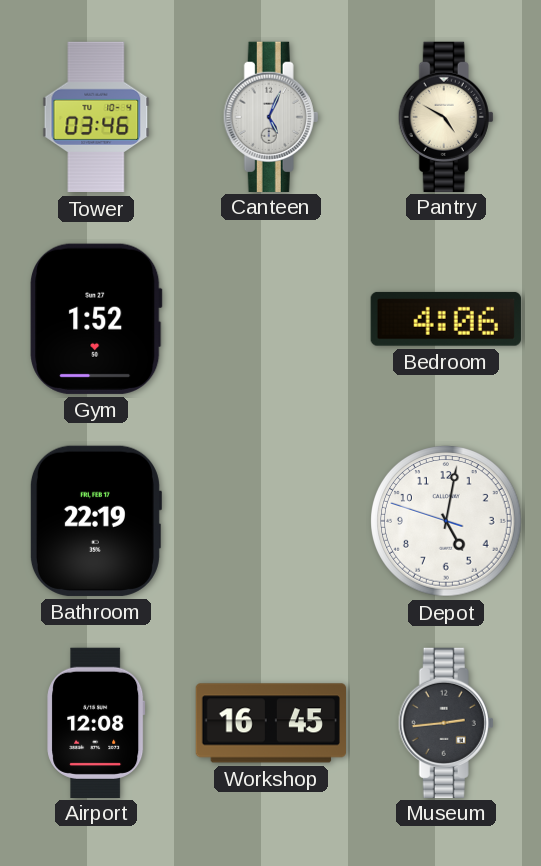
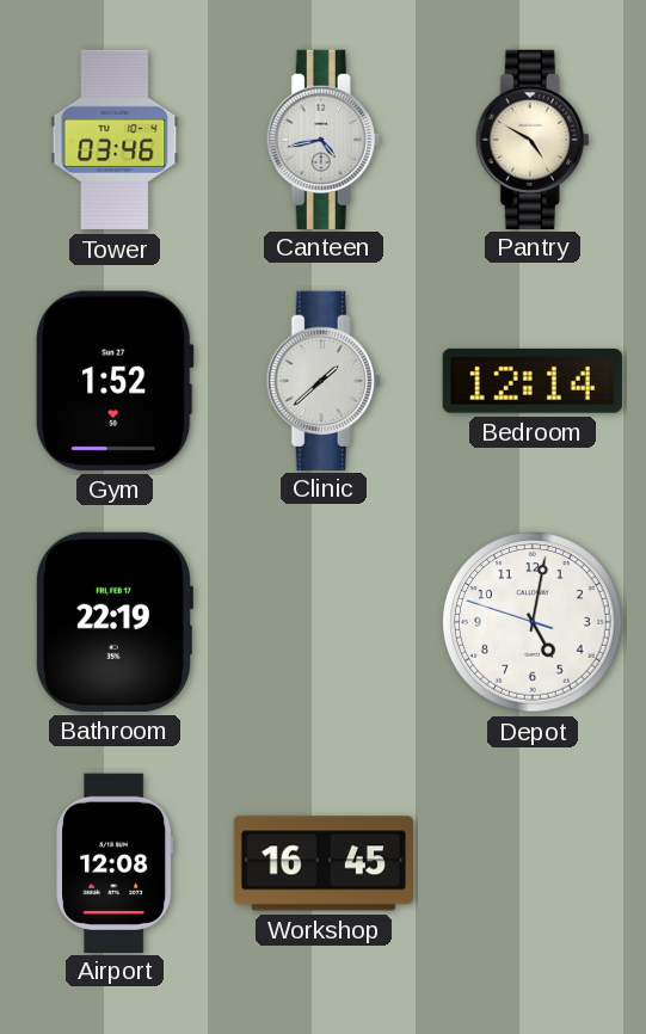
Canteen: 5:04 -> 4:43
Clinic: none -> 1:38
Bedroom: 4:06 -> 12:14
Museum: 2:44 -> none
